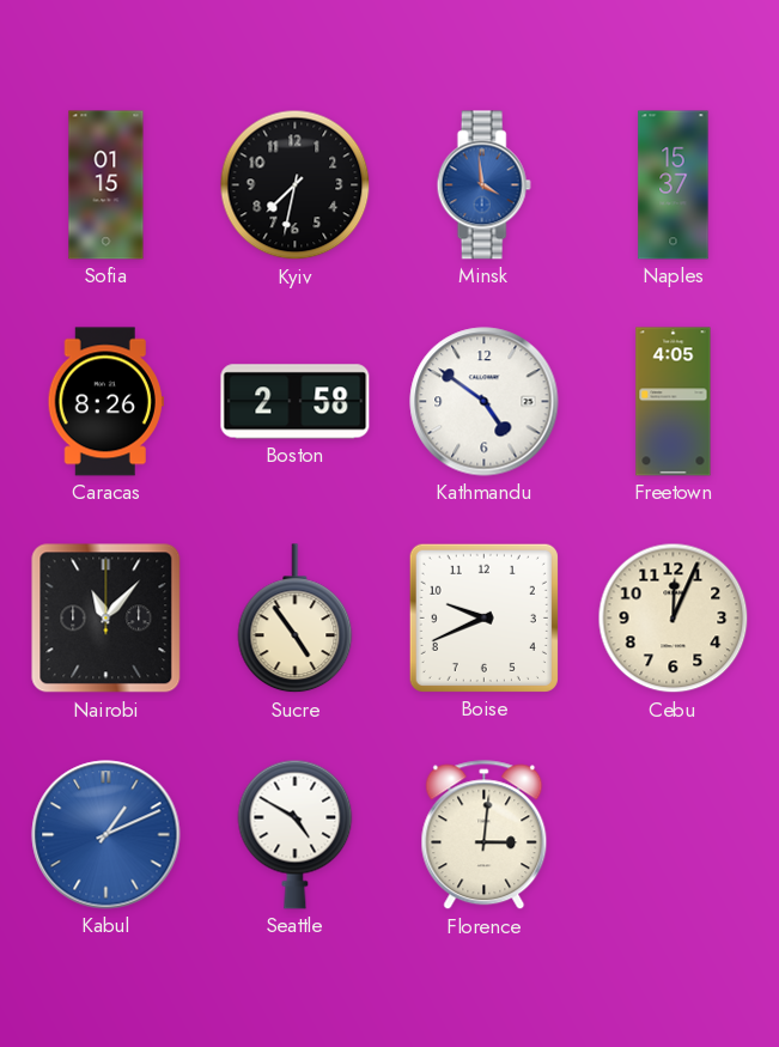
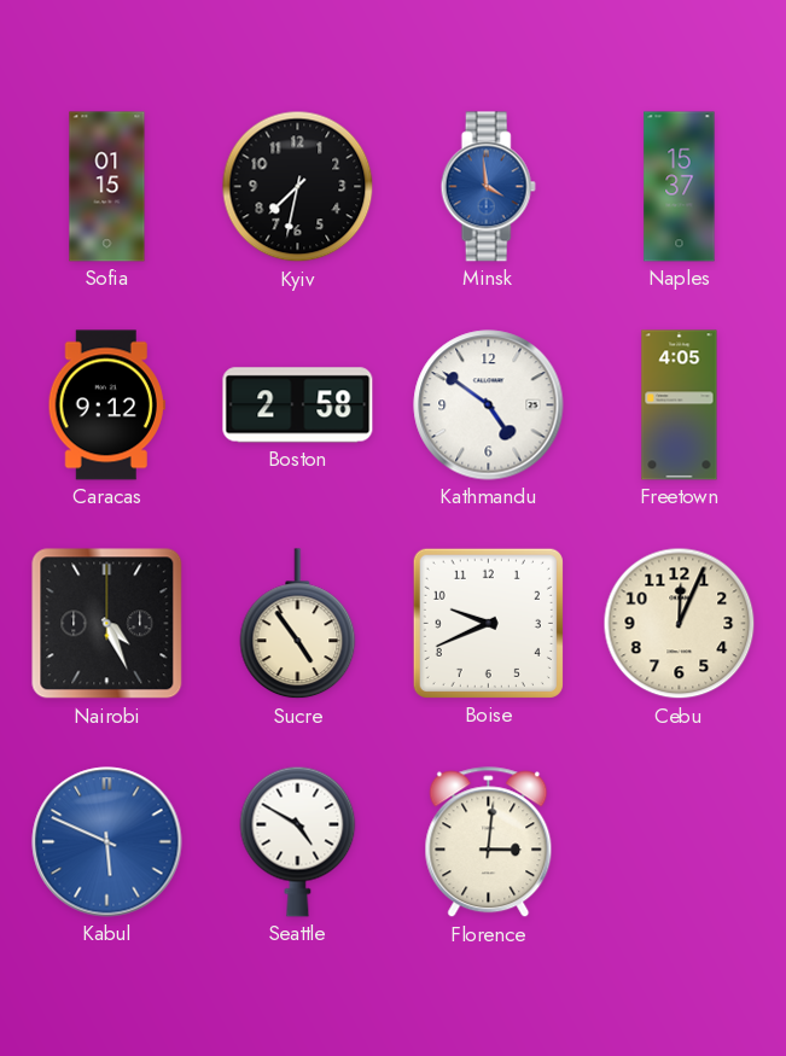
Caracas: 8:26 -> 9:12
Nairobi: 11:07 -> 4:26
Kabul: 1:11 -> 5:49
